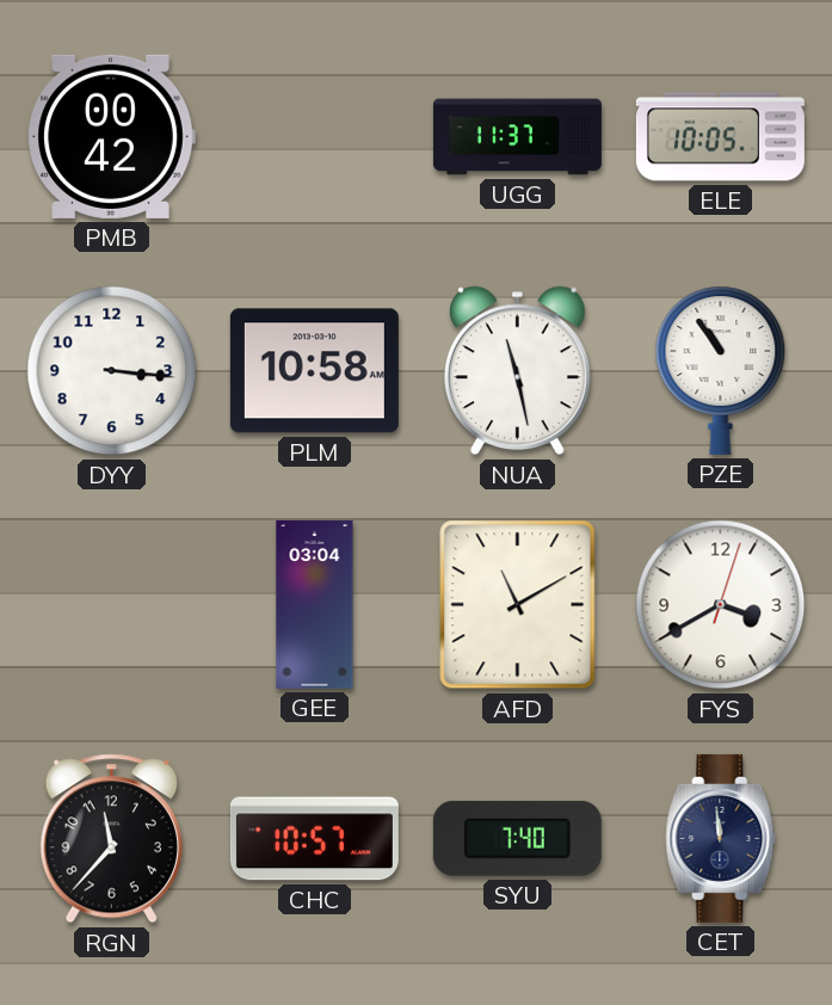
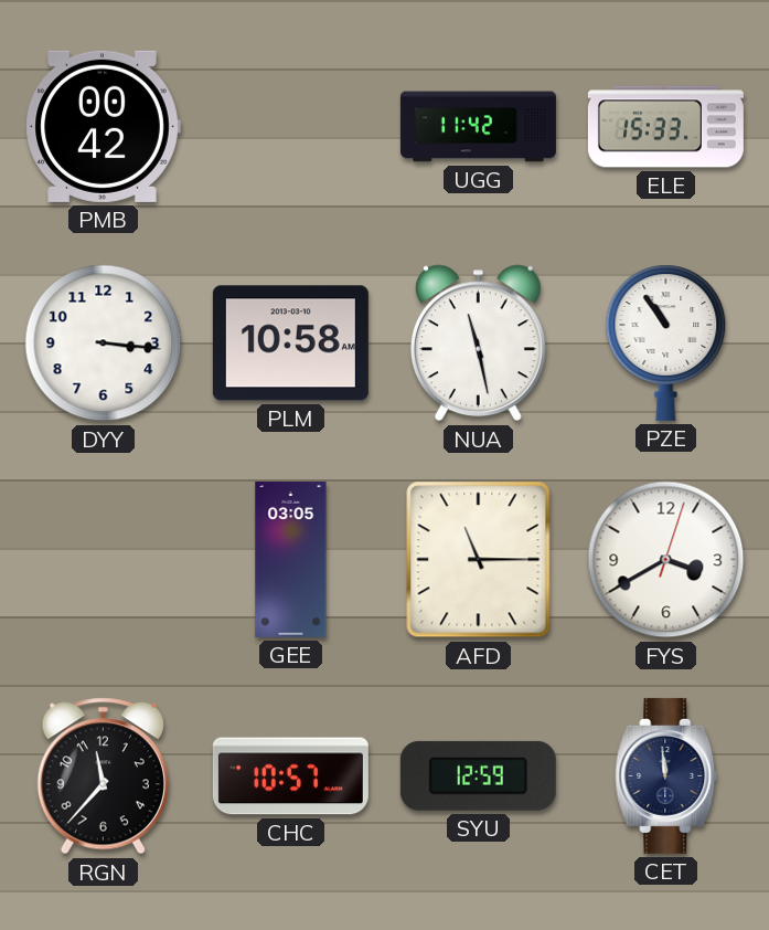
UGG: 11:37 -> 11:42
ELE: 10:05 -> 15:33
GEE: 03:04 -> 03:05
AFD: 11:10 -> 11:15
SYU: 7:40 -> 12:59
